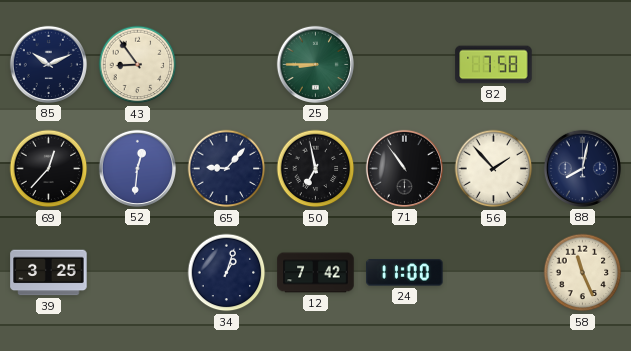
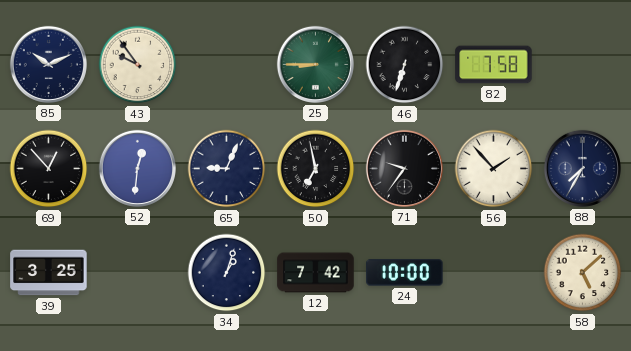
43: 8:54 -> 9:54
46: none -> 6:33
69: 12:37 -> 12:53
65: 9:07 -> 9:04
71: 10:54 -> 9:36
88: 8:02 -> 7:35
24: 11:00 -> 10:00
58: 11:26 -> 5:08
